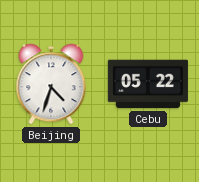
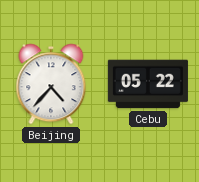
Beijing: 4:33 -> 4:37
